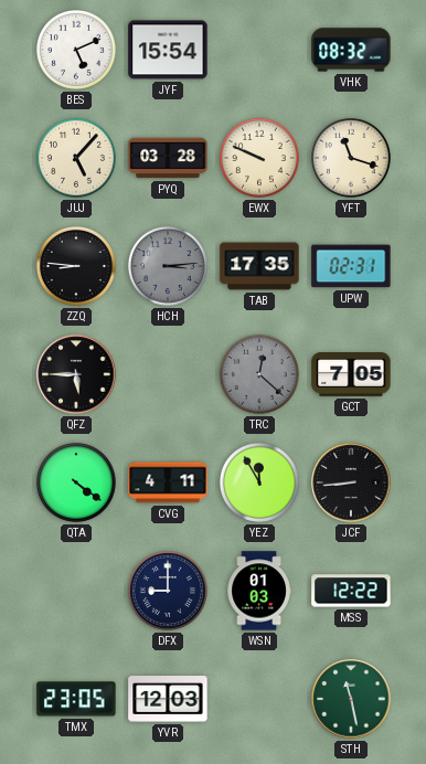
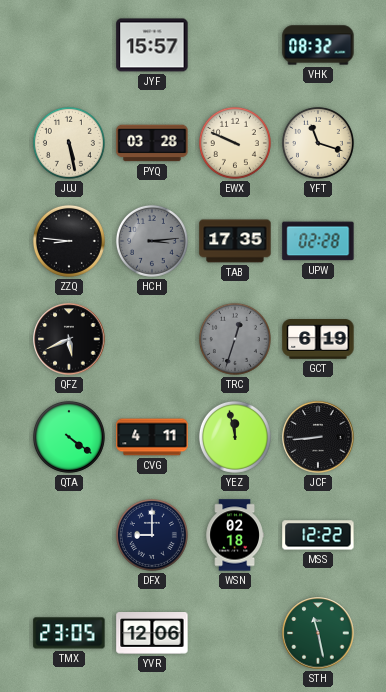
BES: 5:11 -> none
JYF: 15:54 -> 15:57
JUJ: 5:07 -> 5:28
UPW: 02:31 -> 02:28
QFZ: 5:45 -> 5:41
TRC: 12:22 -> 12:33
GCT: 7:05 -> 6:19
YEZ: 11:55 -> 11:58
WSN: 01:03 -> 02:18
YVR: 12:03 -> 12:06
